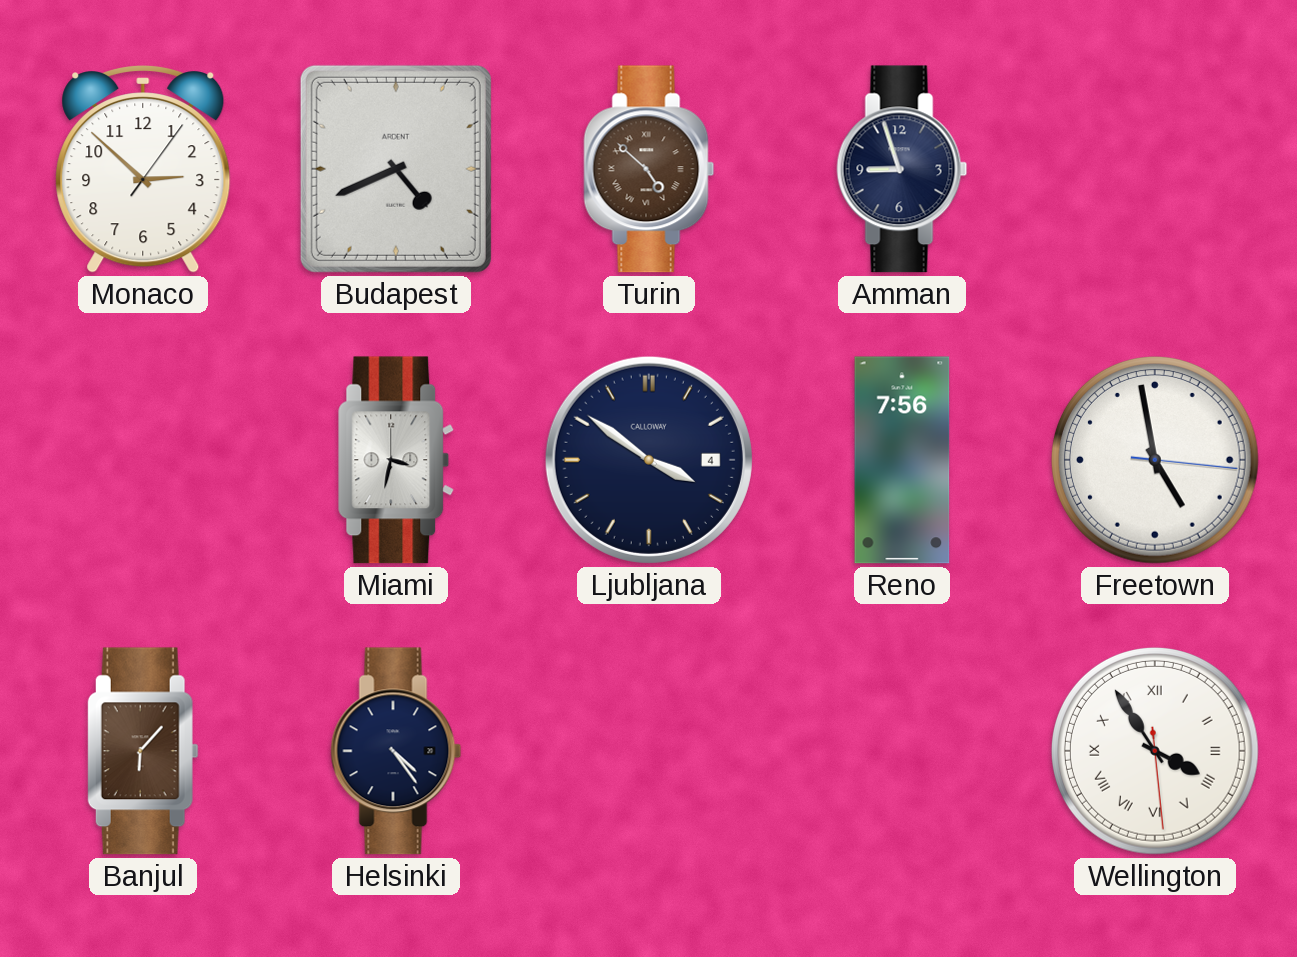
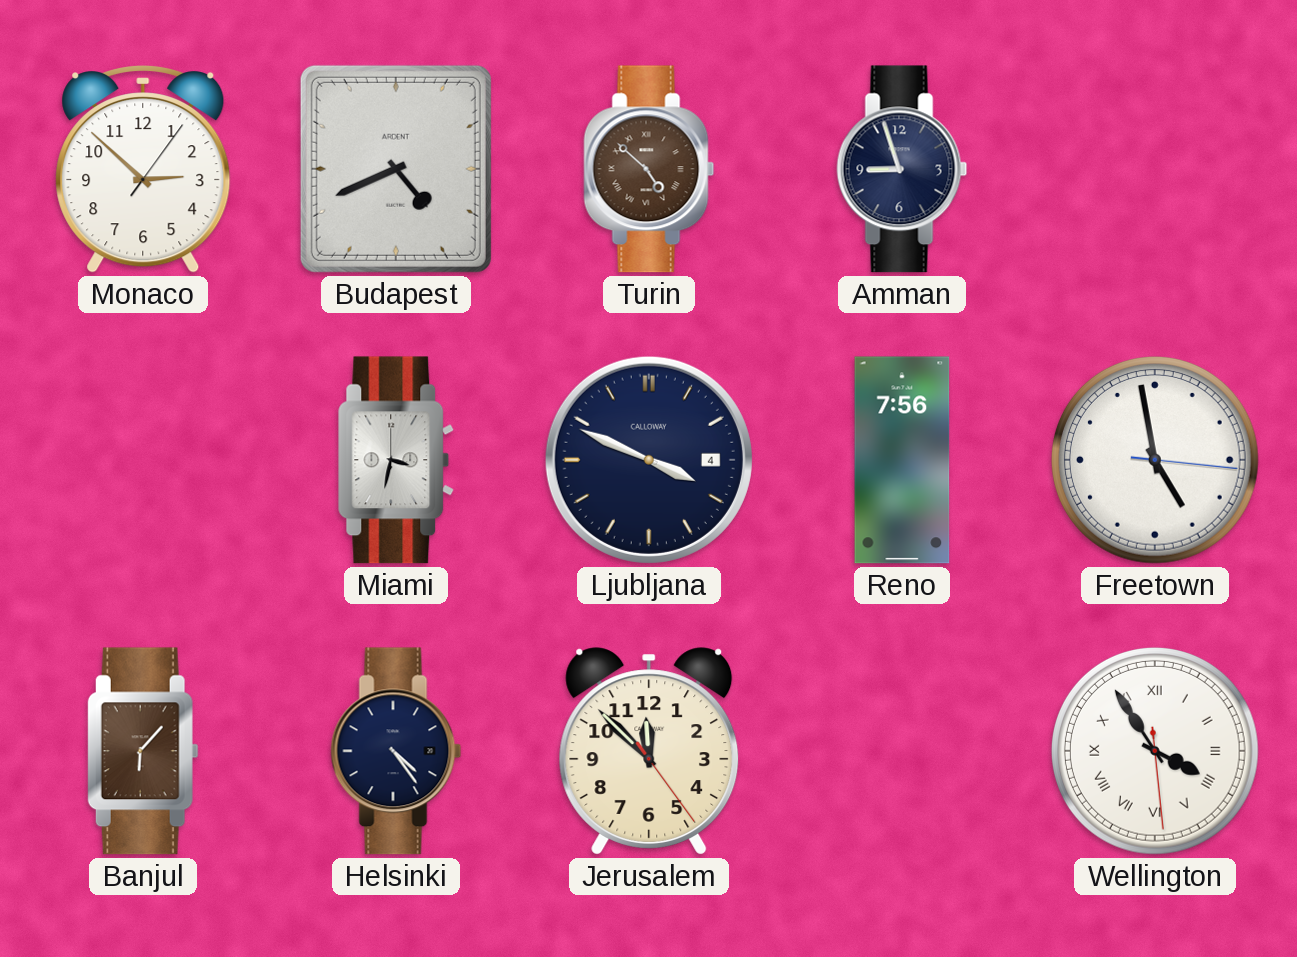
Ljubljana: 3:51 -> 3:49
Jerusalem: none -> 11:52
